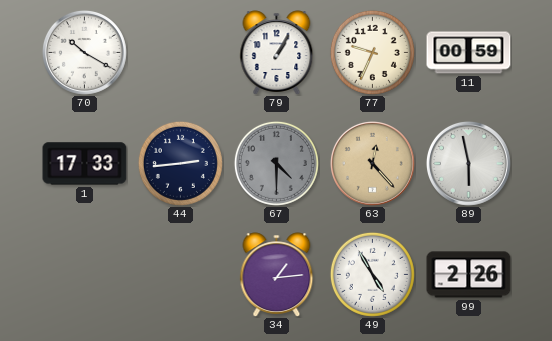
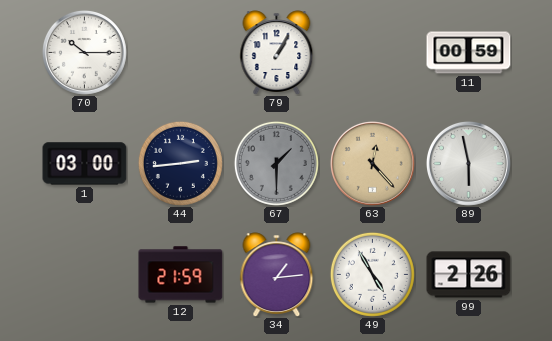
70: 10:20 -> 10:15
77: 9:34 -> none
1: 17:33 -> 03:00
67: 4:30 -> 1:30
12: none -> 21:59
